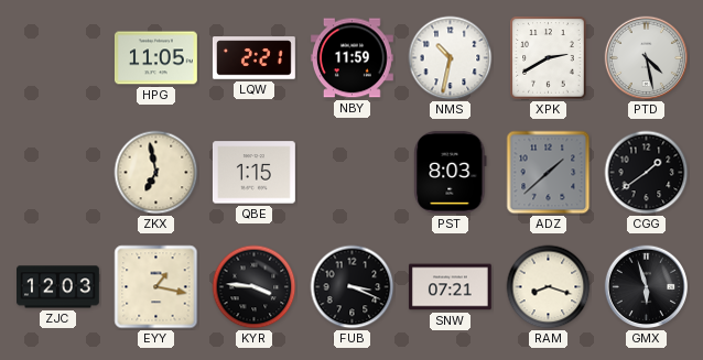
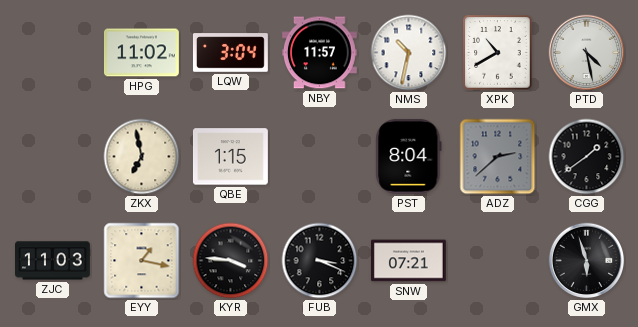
HPG: 11:05 -> 11:02
LQW: 2:21 -> 3:04
NBY: 11:59 -> 11:57
XPK: 2:40 -> 10:40
PST: 8:03 -> 8:04
ADZ: 1:38 -> 2:38
ZJC: 12:03 -> 11:03
RAM: 8:18 -> none
